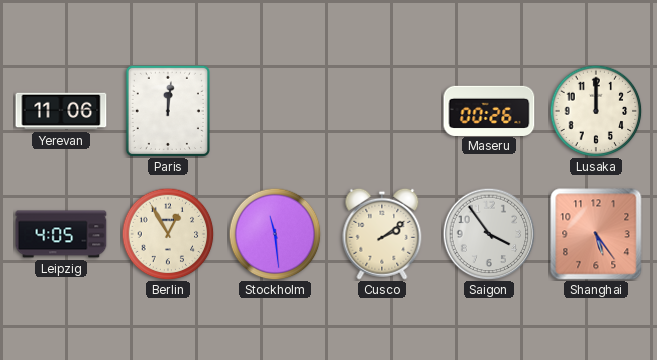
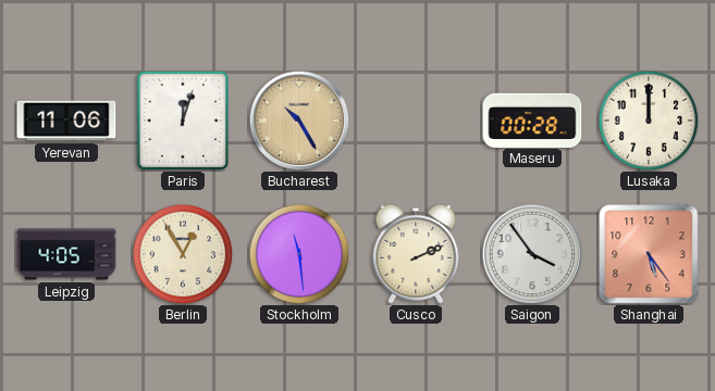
Paris: 12:01 -> 12:03
Bucharest: none -> 10:25
Maseru: 00:26 -> 00:28
Cusco: 2:09 -> 2:11
